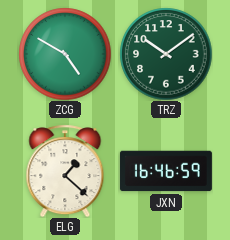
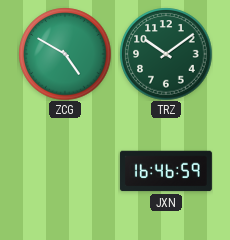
ELG: 1:22 -> none
